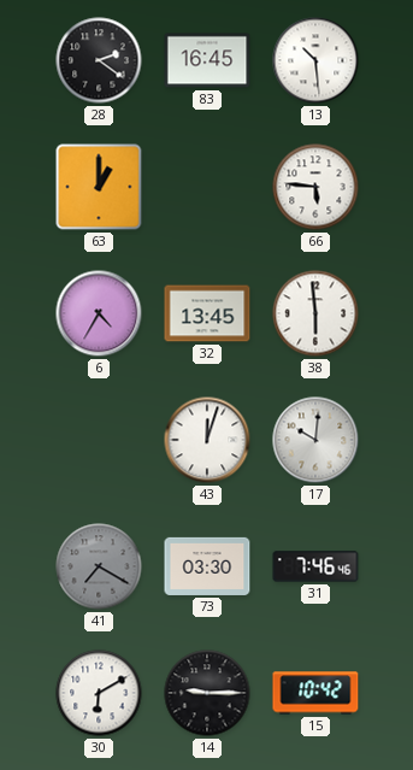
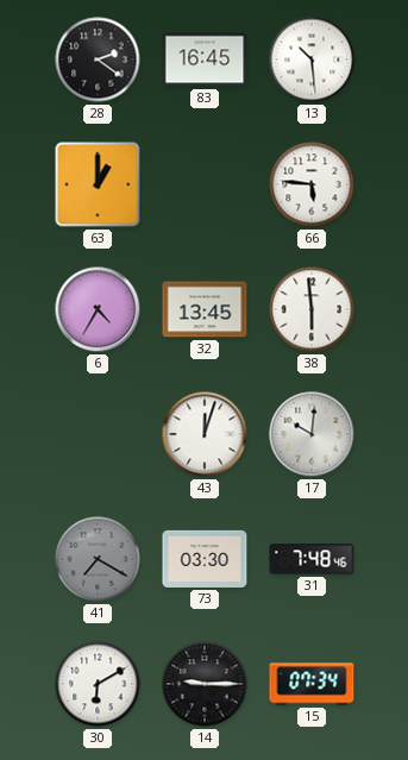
31: 7:46 -> 7:48
15: 10:42 -> 07:34
